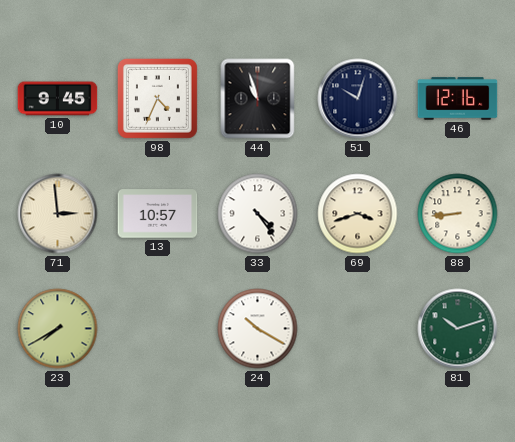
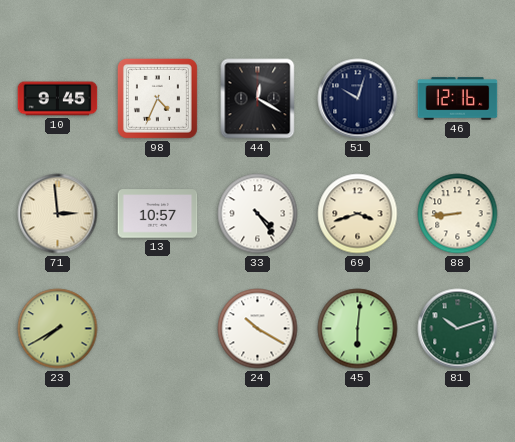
44: 10:57 -> 12:20
45: none -> 6:01
